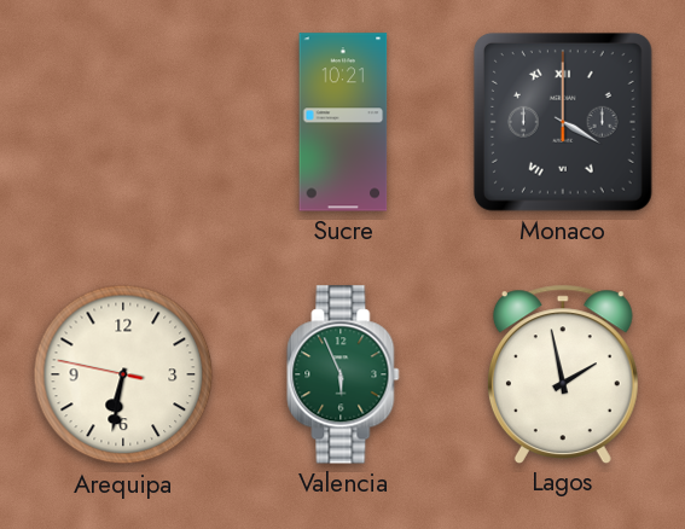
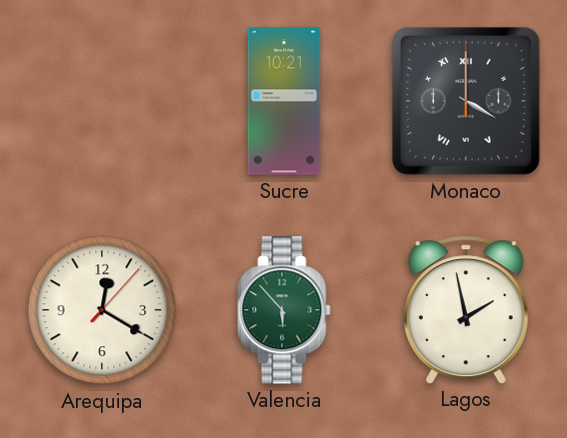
Arequipa: 6:31 -> 12:20
Valencia: 5:56 -> 5:53
